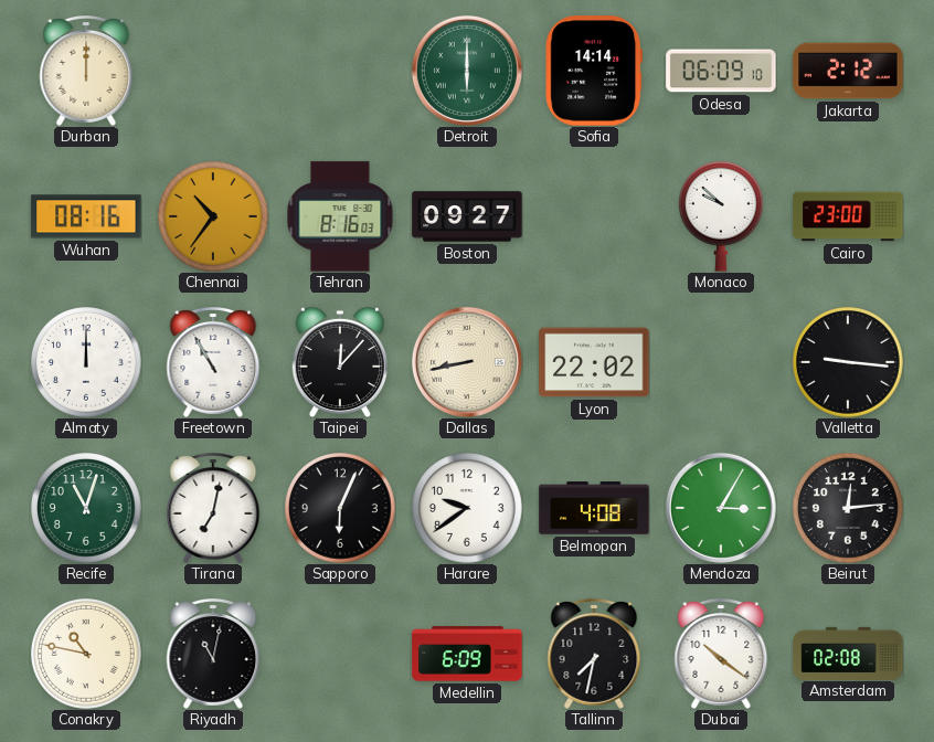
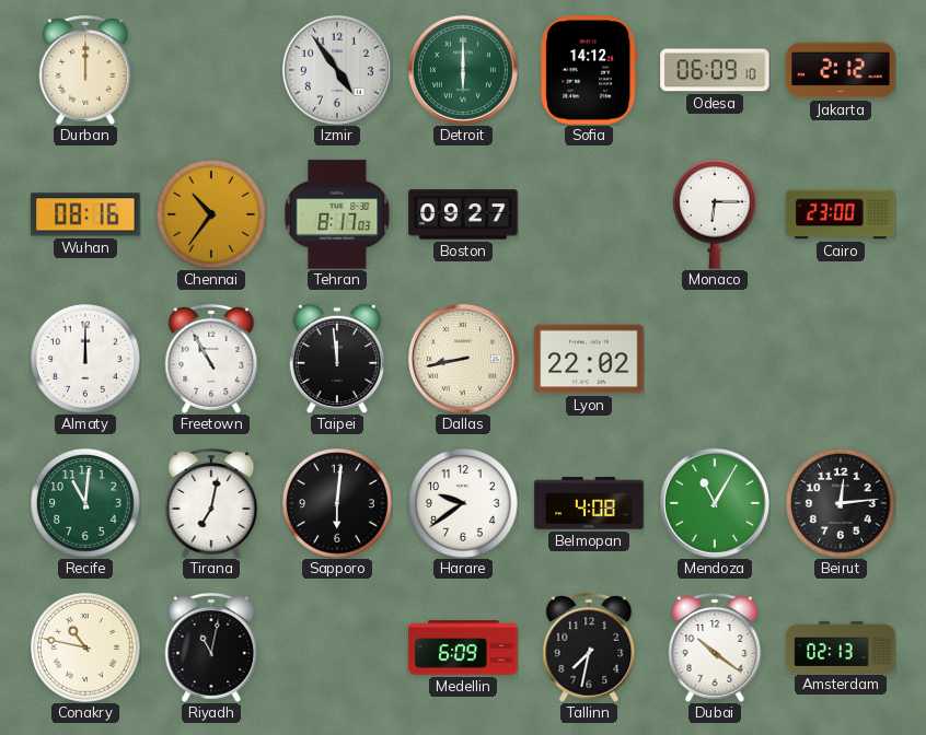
Izmir: none -> 4:54
Sofia: 14:14 -> 14:12
Tehran: 8:16 -> 8:17
Monaco: 9:52 -> 6:15
Taipei: 12:07 -> 11:59
Valletta: 9:16 -> none
Recife: 11:03 -> 11:01
Sapporo: 6:04 -> 6:01
Mendoza: 3:05 -> 11:05
Amsterdam: 02:08 -> 02:13
